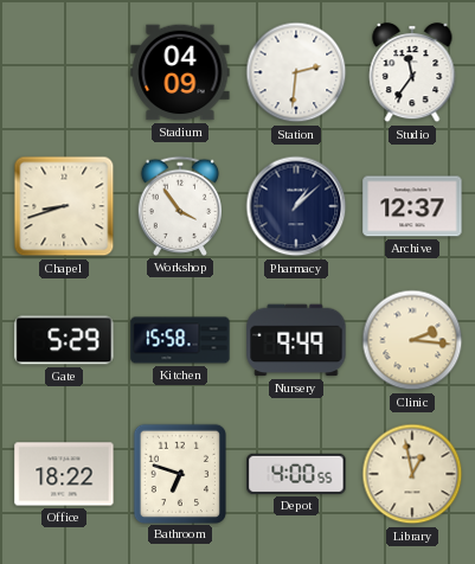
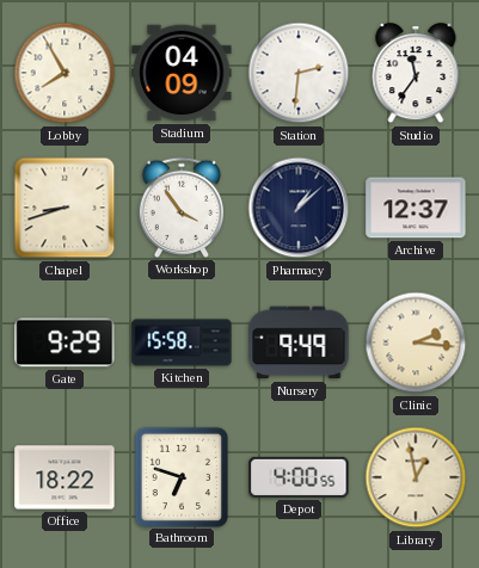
Lobby: none -> 7:55
Gate: 5:29 -> 9:29
